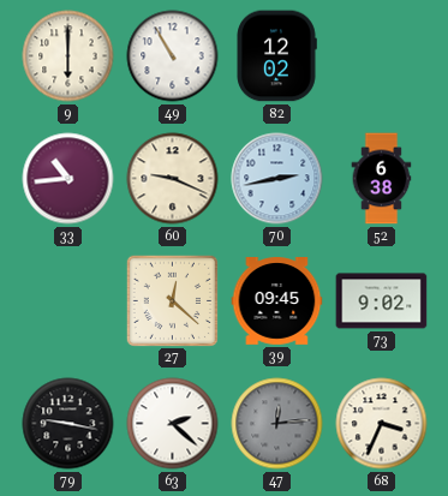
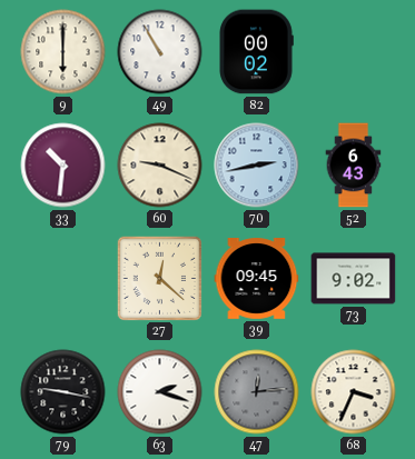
82: 12:02 -> 00:02
33: 10:44 -> 10:31
52: 6:38 -> 6:43
63: 2:22 -> 2:18
